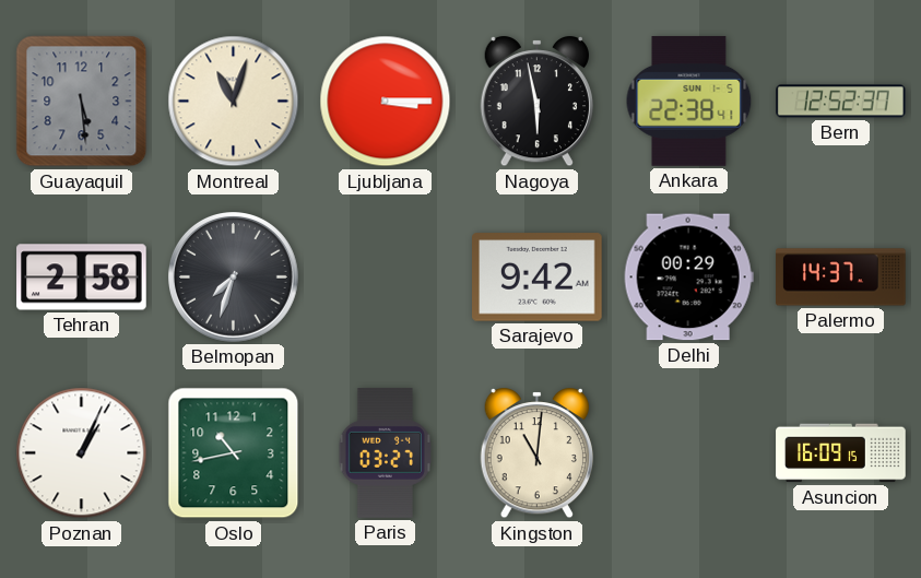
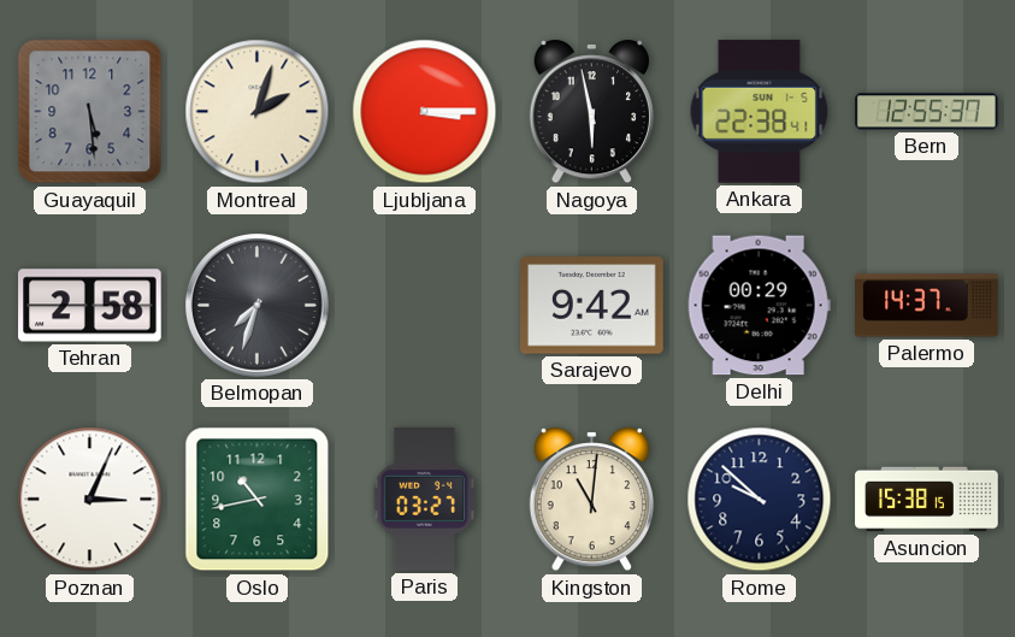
Montreal: 11:03 -> 2:03
Bern: 12:52 -> 12:55
Poznan: 1:04 -> 3:04
Rome: none -> 9:52
Asuncion: 16:09 -> 15:38
